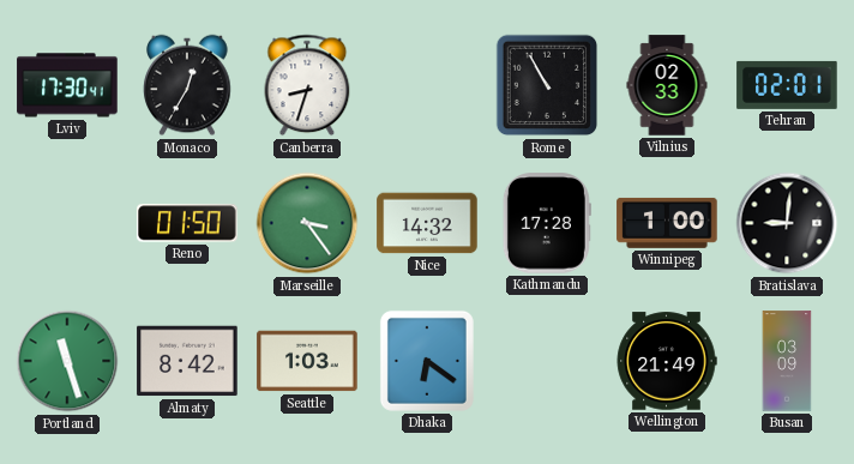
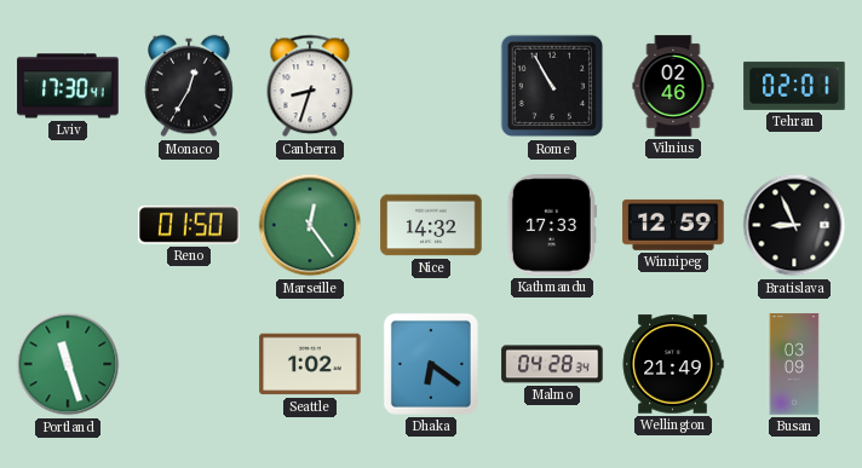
Vilnius: 02:33 -> 02:46
Marseille: 3:24 -> 12:24
Kathmandu: 17:28 -> 17:33
Winnipeg: 1:00 -> 12:59
Bratislava: 9:01 -> 8:56
Almaty: 8:42 -> none
Seattle: 1:03 -> 1:02
Malmo: none -> 04:28
